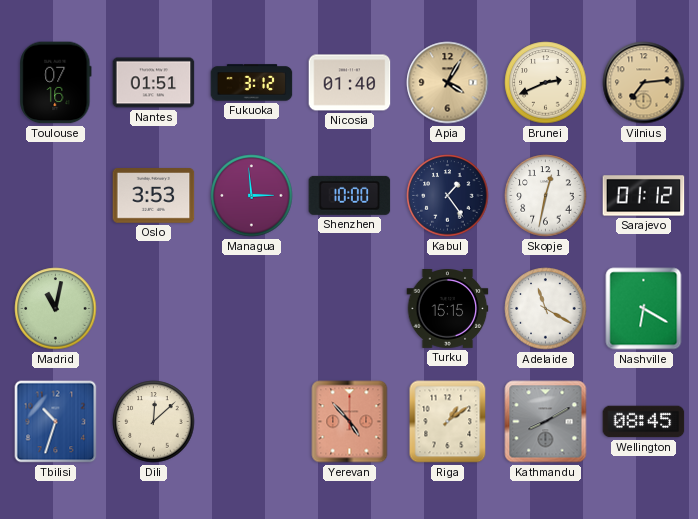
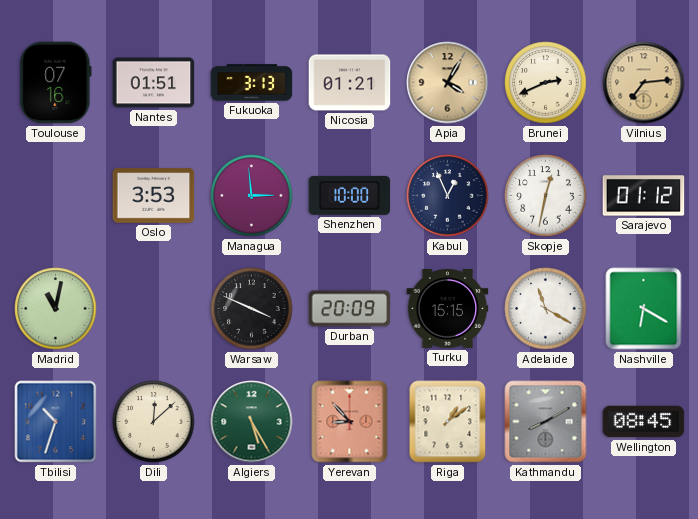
Fukuoka: 3:12 -> 3:13
Nicosia: 01:40 -> 01:21
Kabul: 1:24 -> 12:56
Warsaw: none -> 3:49
Durban: none -> 20:09
Algiers: none -> 5:25
Yerevan: 4:53 -> 8:53
